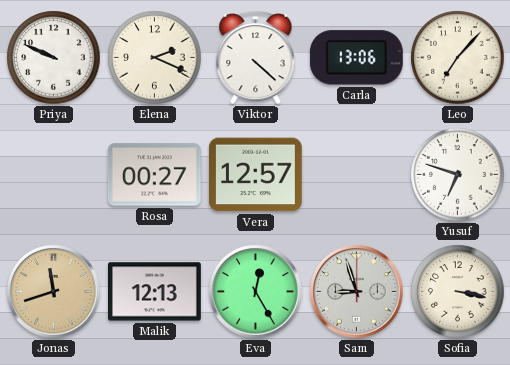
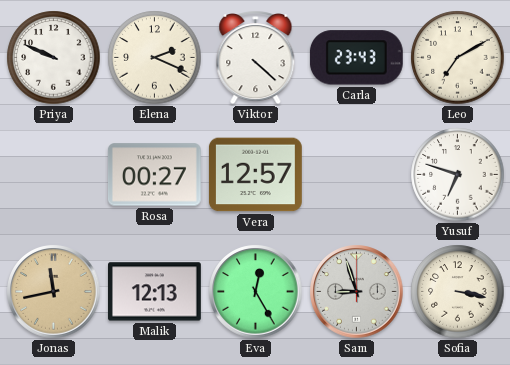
Carla: 13:06 -> 23:43
Leo: 7:07 -> 7:10
Jonas: 11:42 -> 11:43
